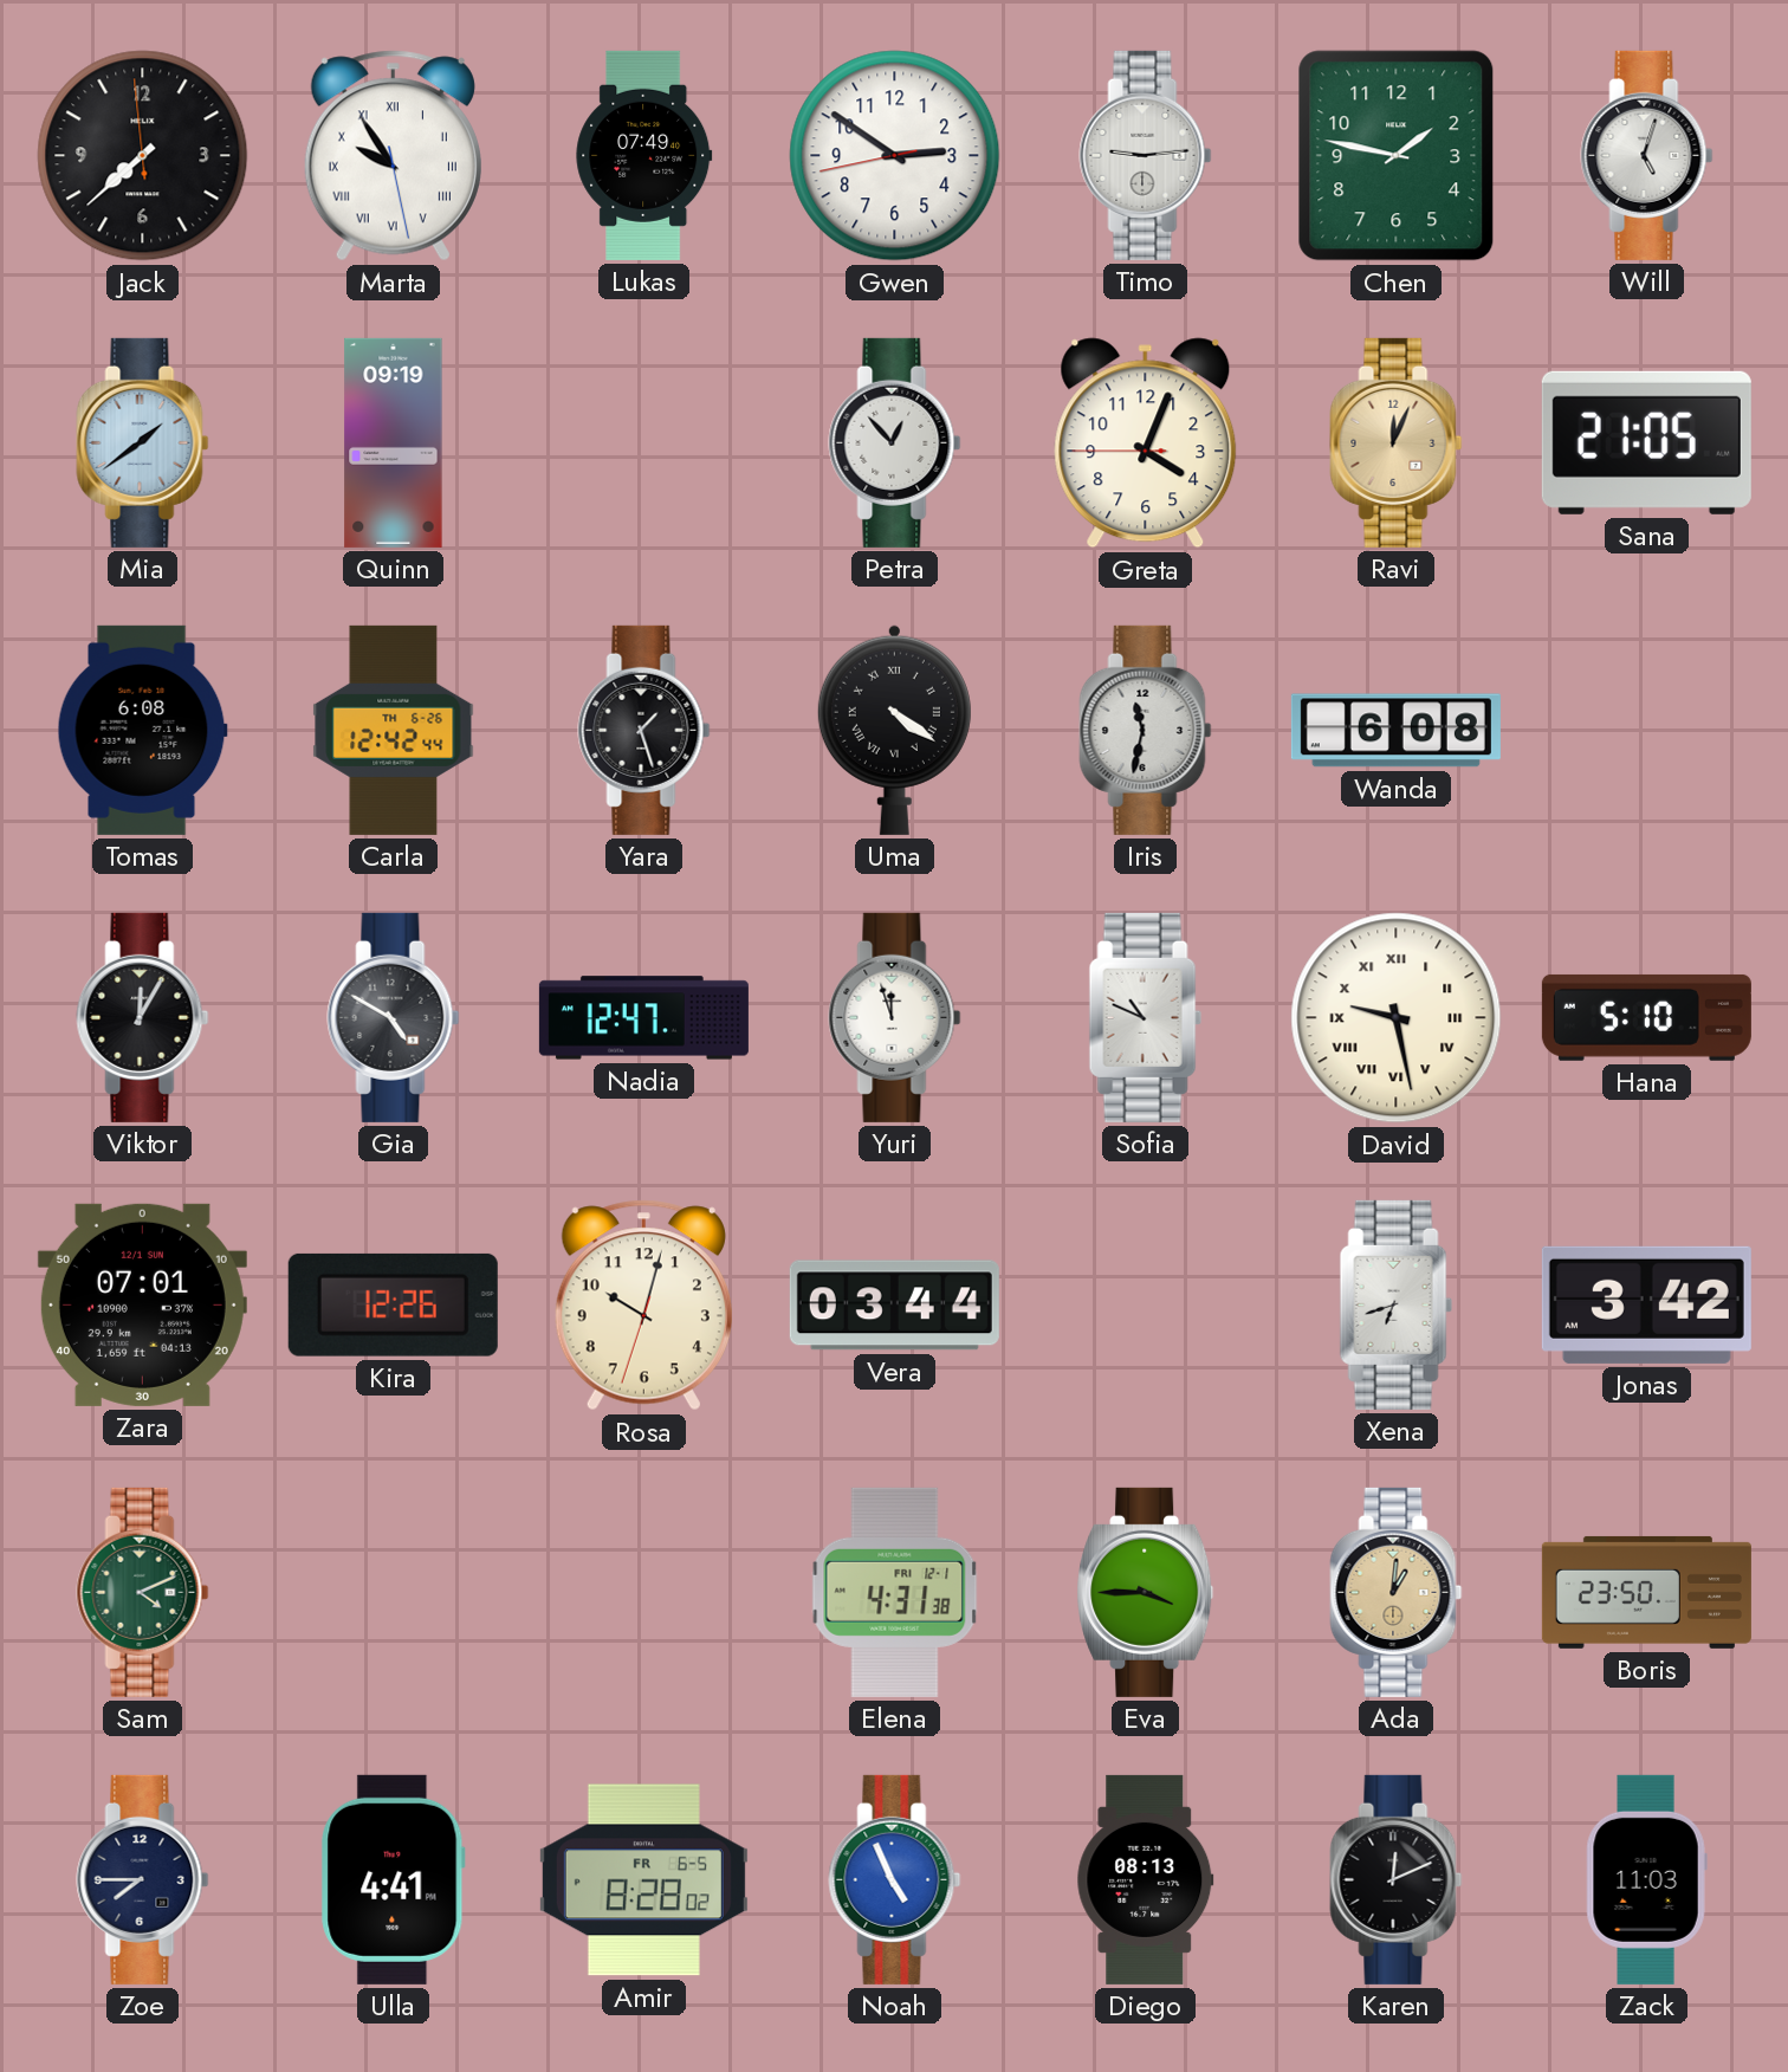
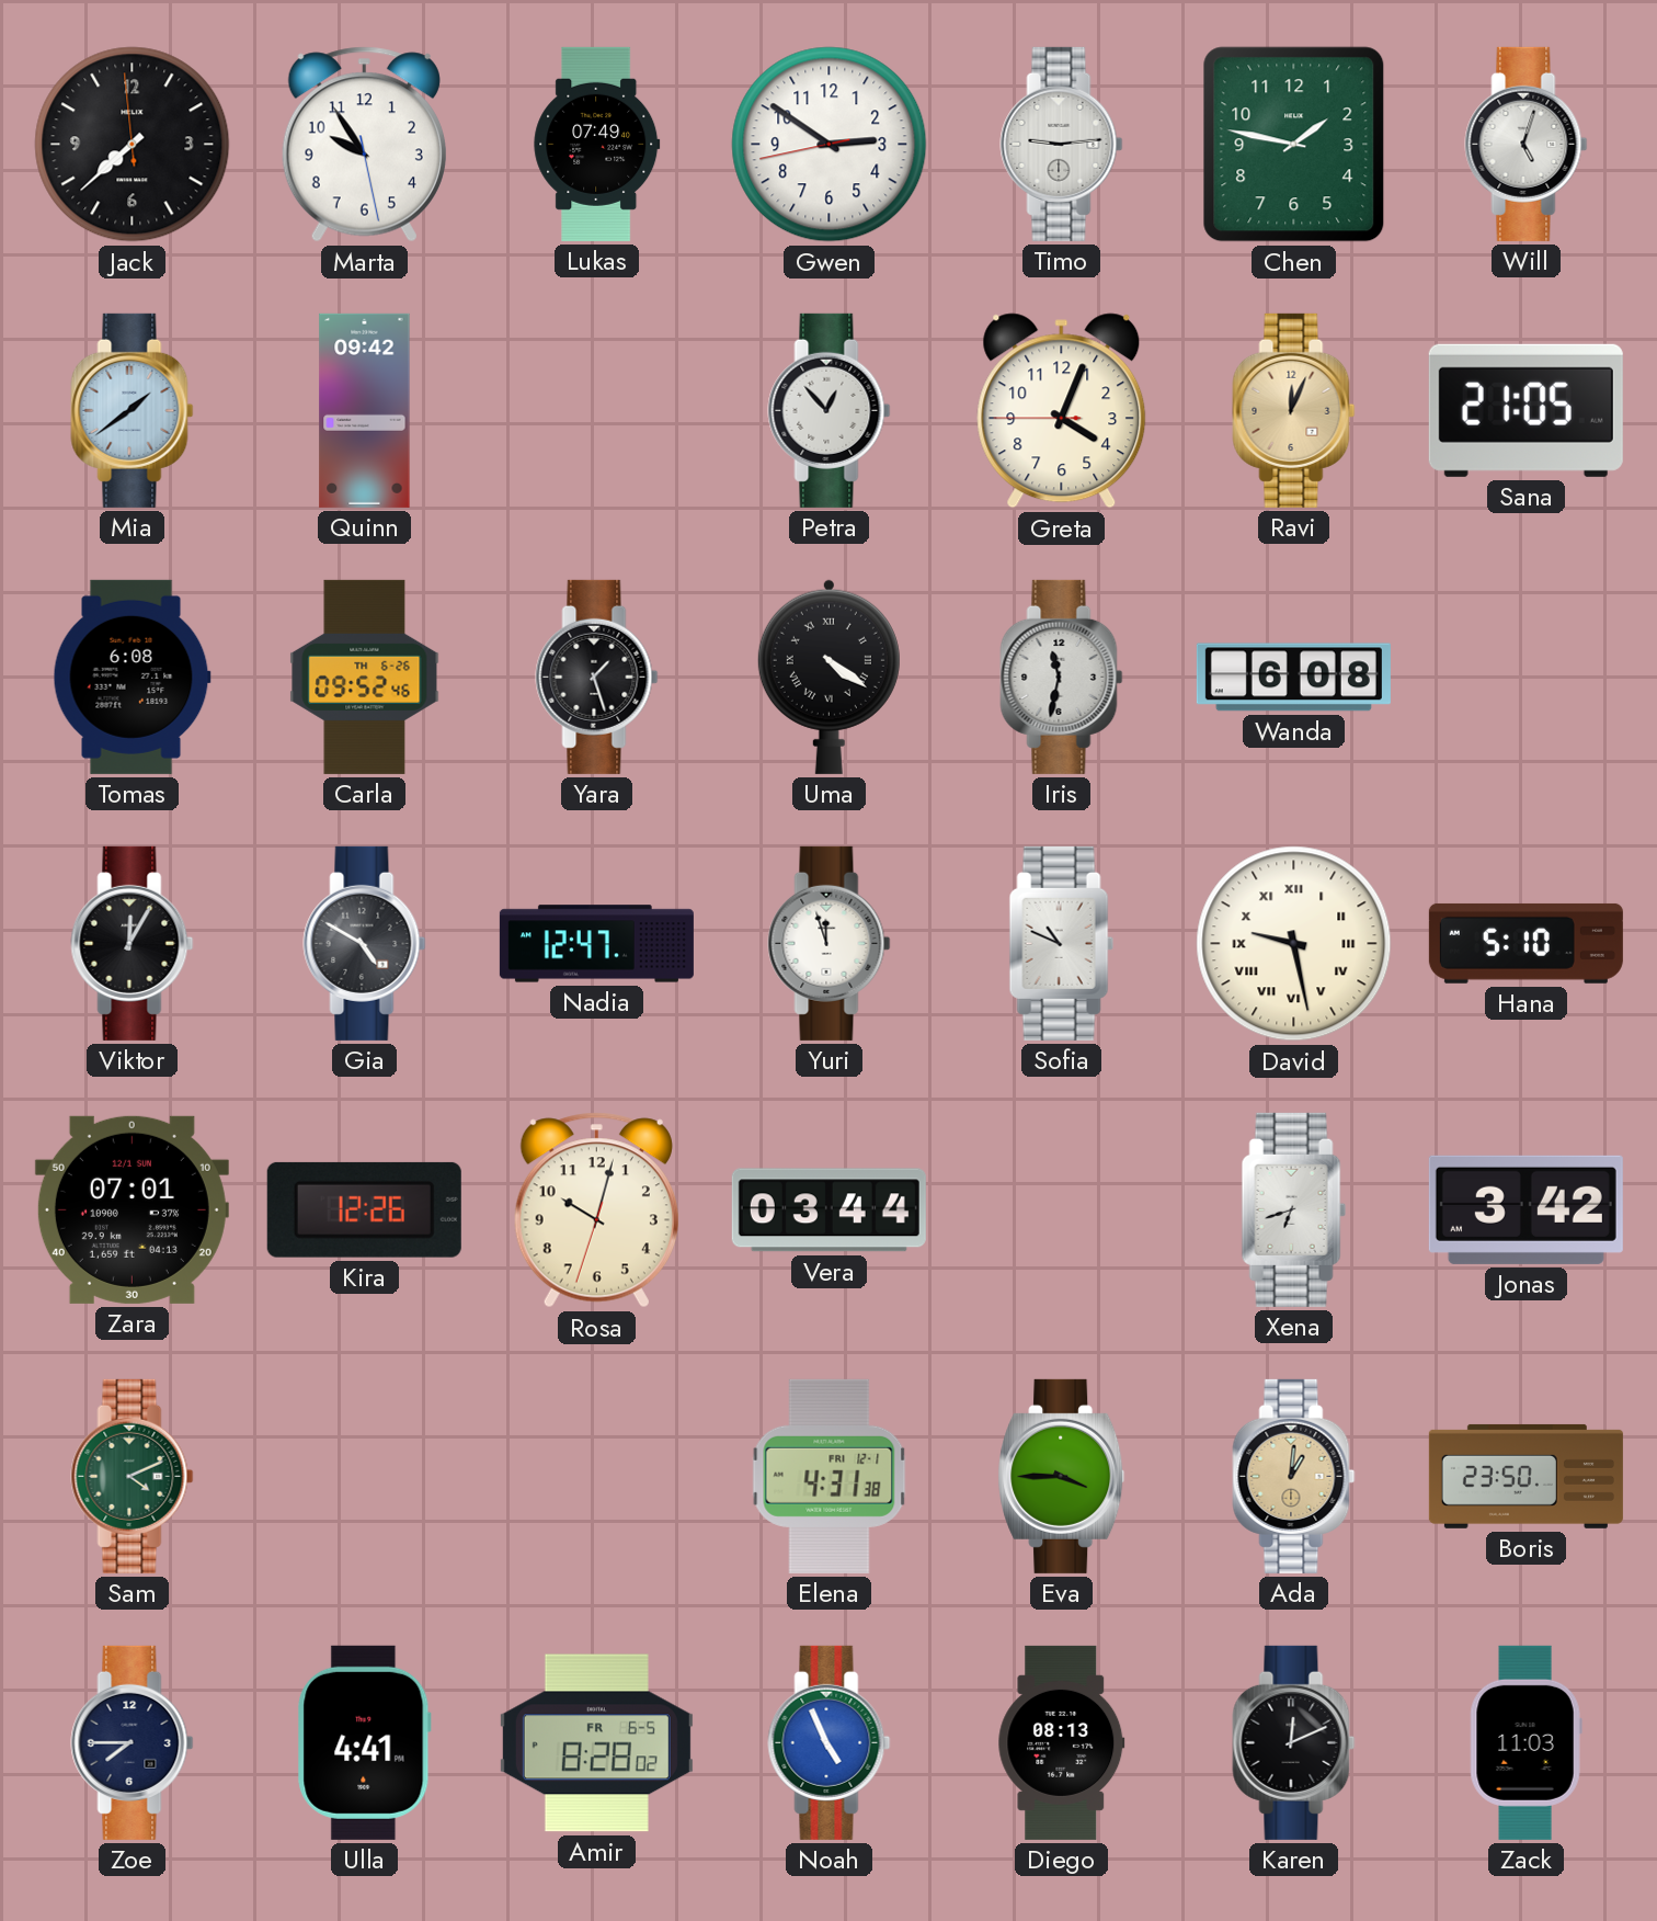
Marta numerals: Roman -> Arabic
Quinn: 09:19 -> 09:42
Carla: 12:42 -> 09:52
